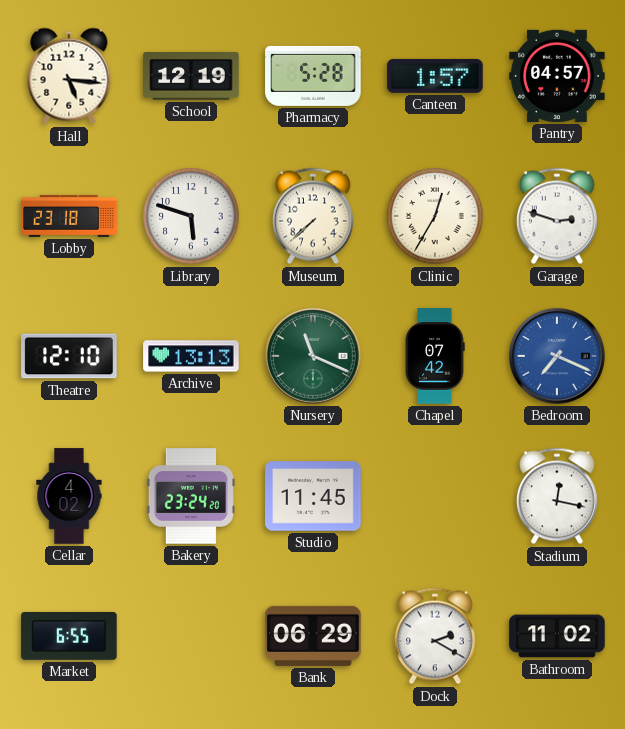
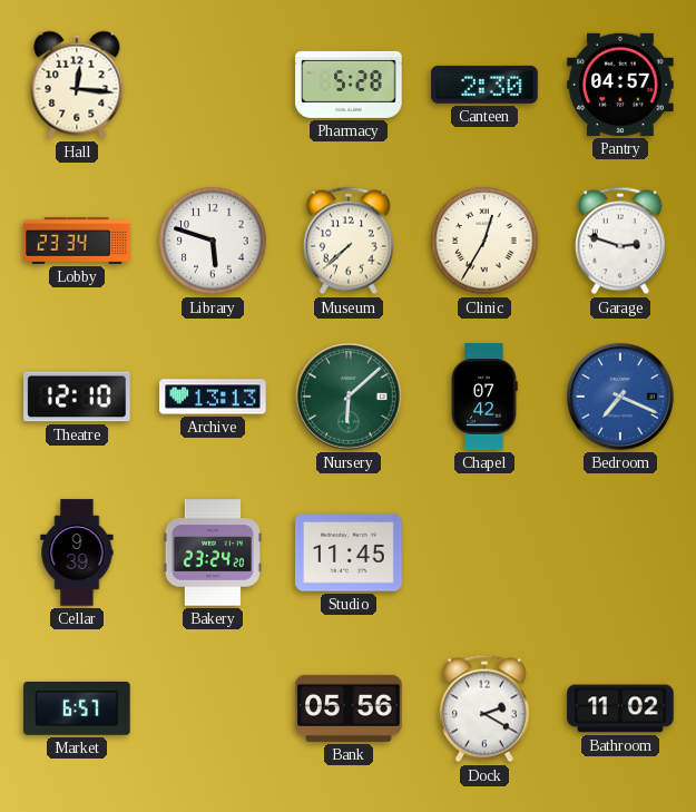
Hall: 5:16 -> 12:16
School: 12:19 -> none
Canteen: 1:57 -> 2:30
Lobby: 23:18 -> 23:34
Nursery: 11:19 -> 6:08
Cellar: 4:02 -> 9:39
Stadium: 12:17 -> none
Market: 6:55 -> 6:57
Bank: 06:29 -> 05:56
